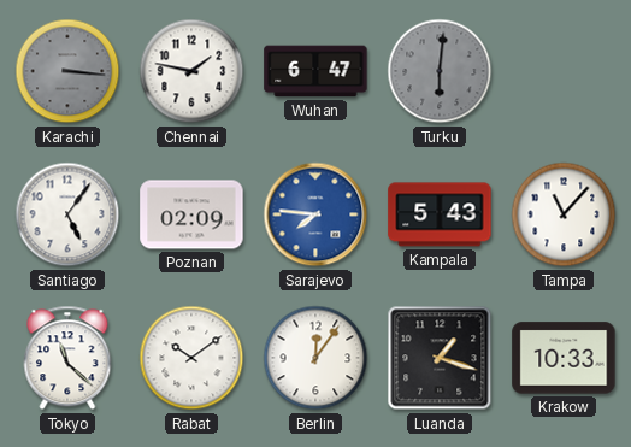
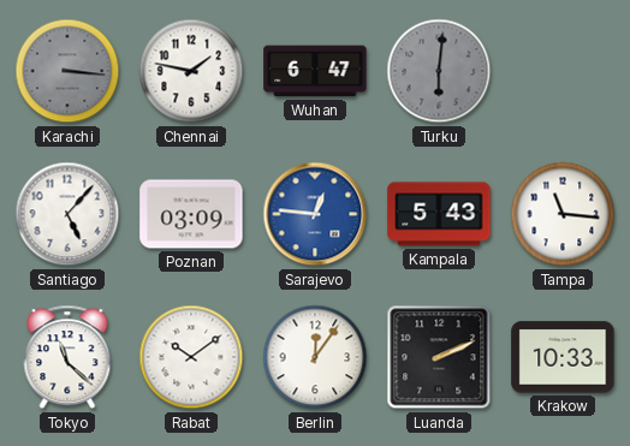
Santiago: 5:06 -> 5:07
Poznan: 02:09 -> 03:09
Sarajevo: 7:46 -> 12:46
Tampa: 11:07 -> 11:16
Luanda: 1:18 -> 2:11
